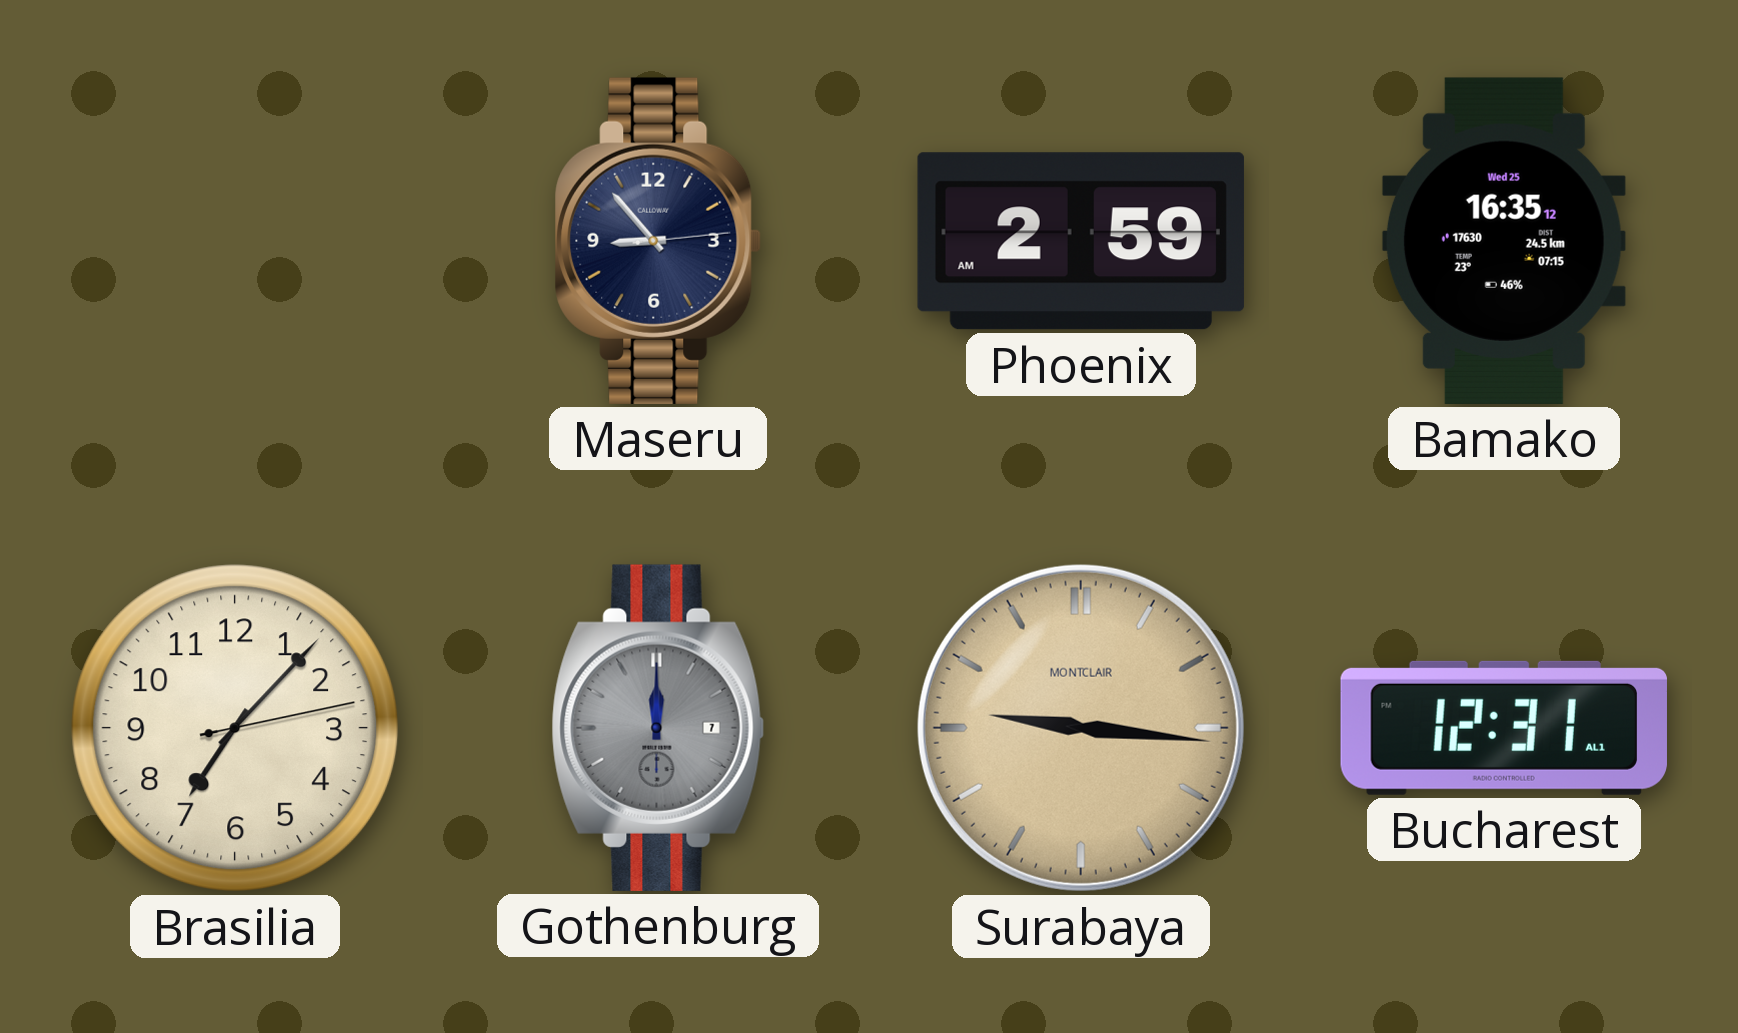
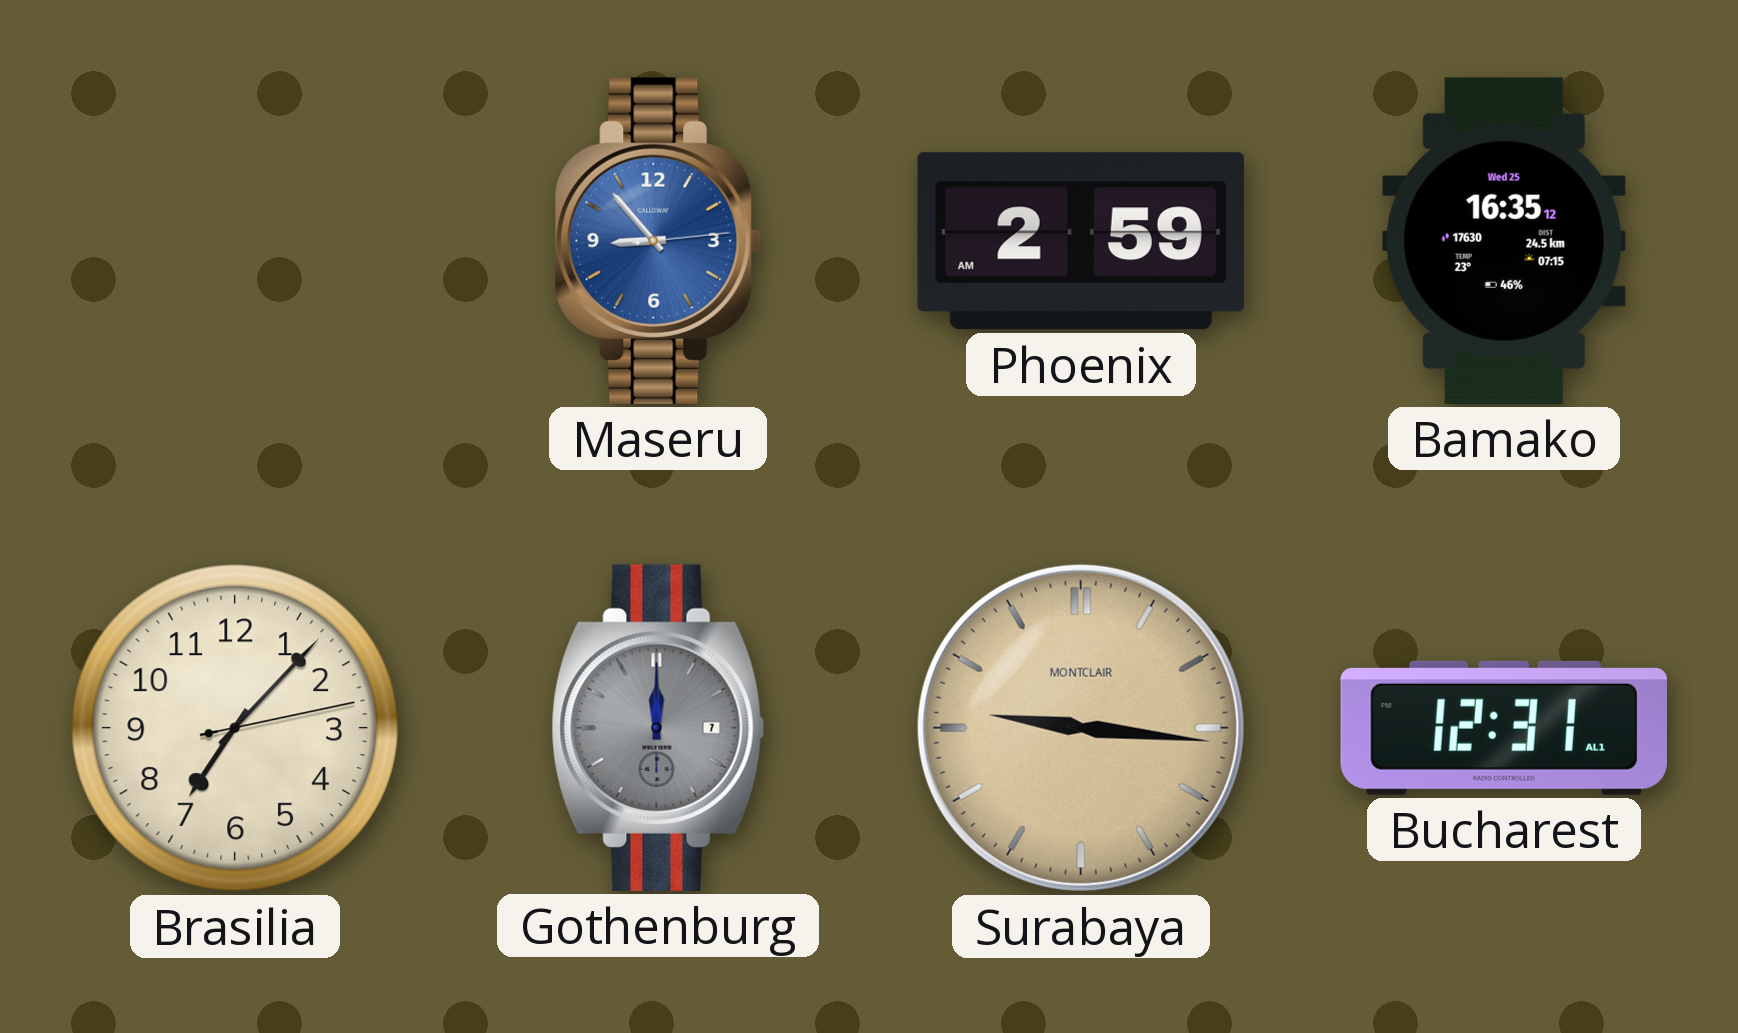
Maseru dial: navy -> blue
